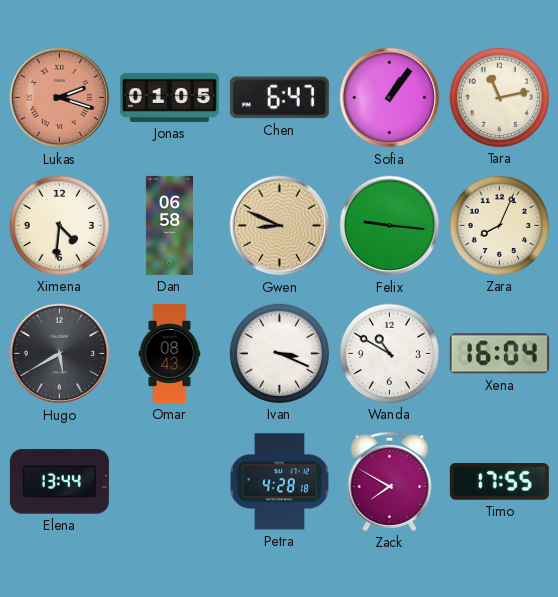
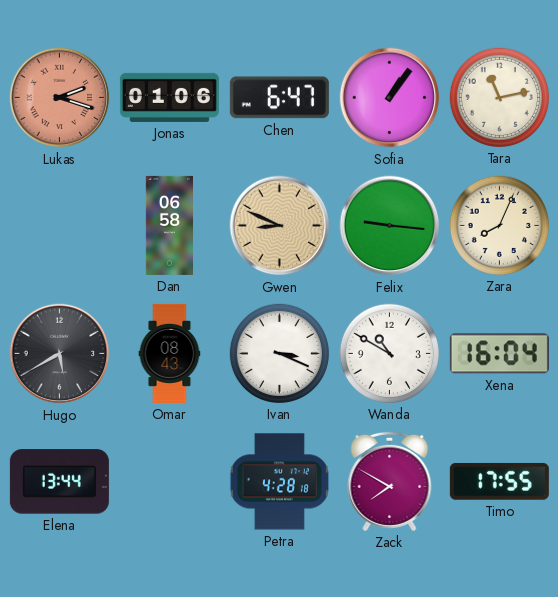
Jonas: 01:05 -> 01:06
Ximena: 4:31 -> none
